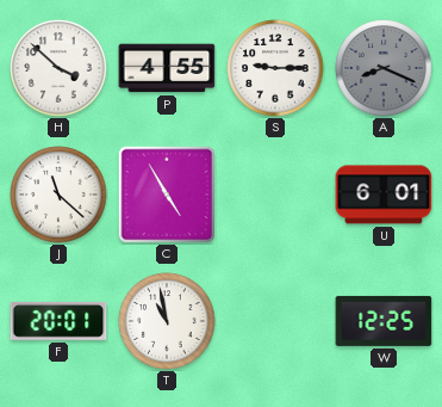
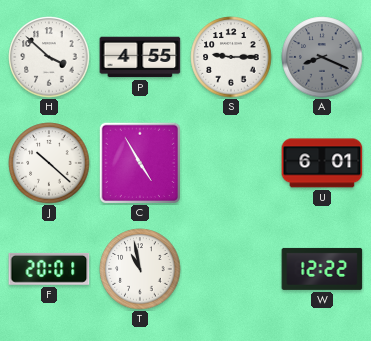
J: 11:22 -> 10:22
W: 12:25 -> 12:22
